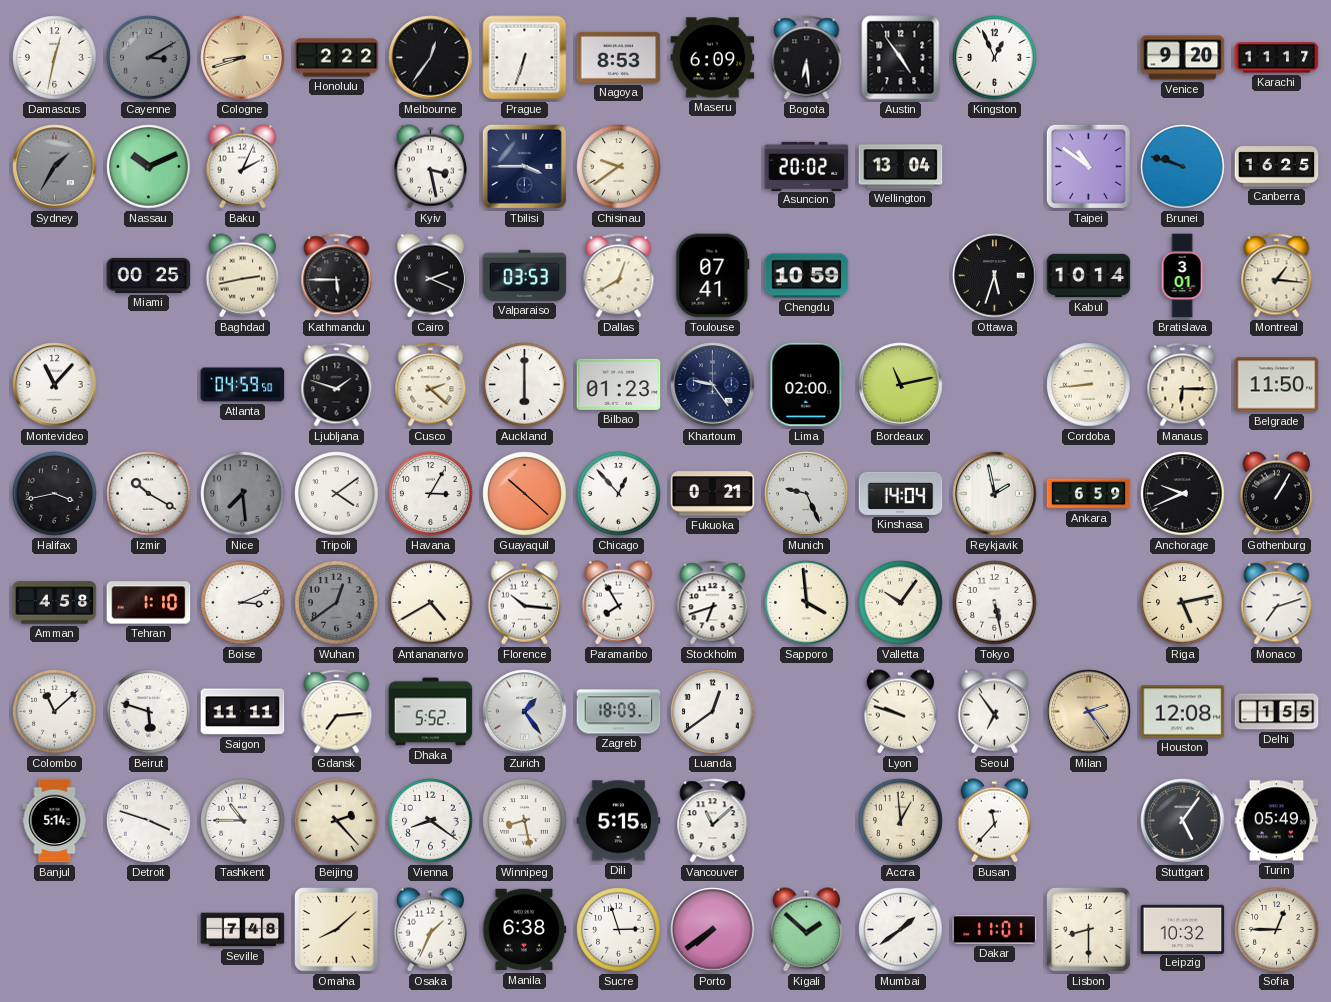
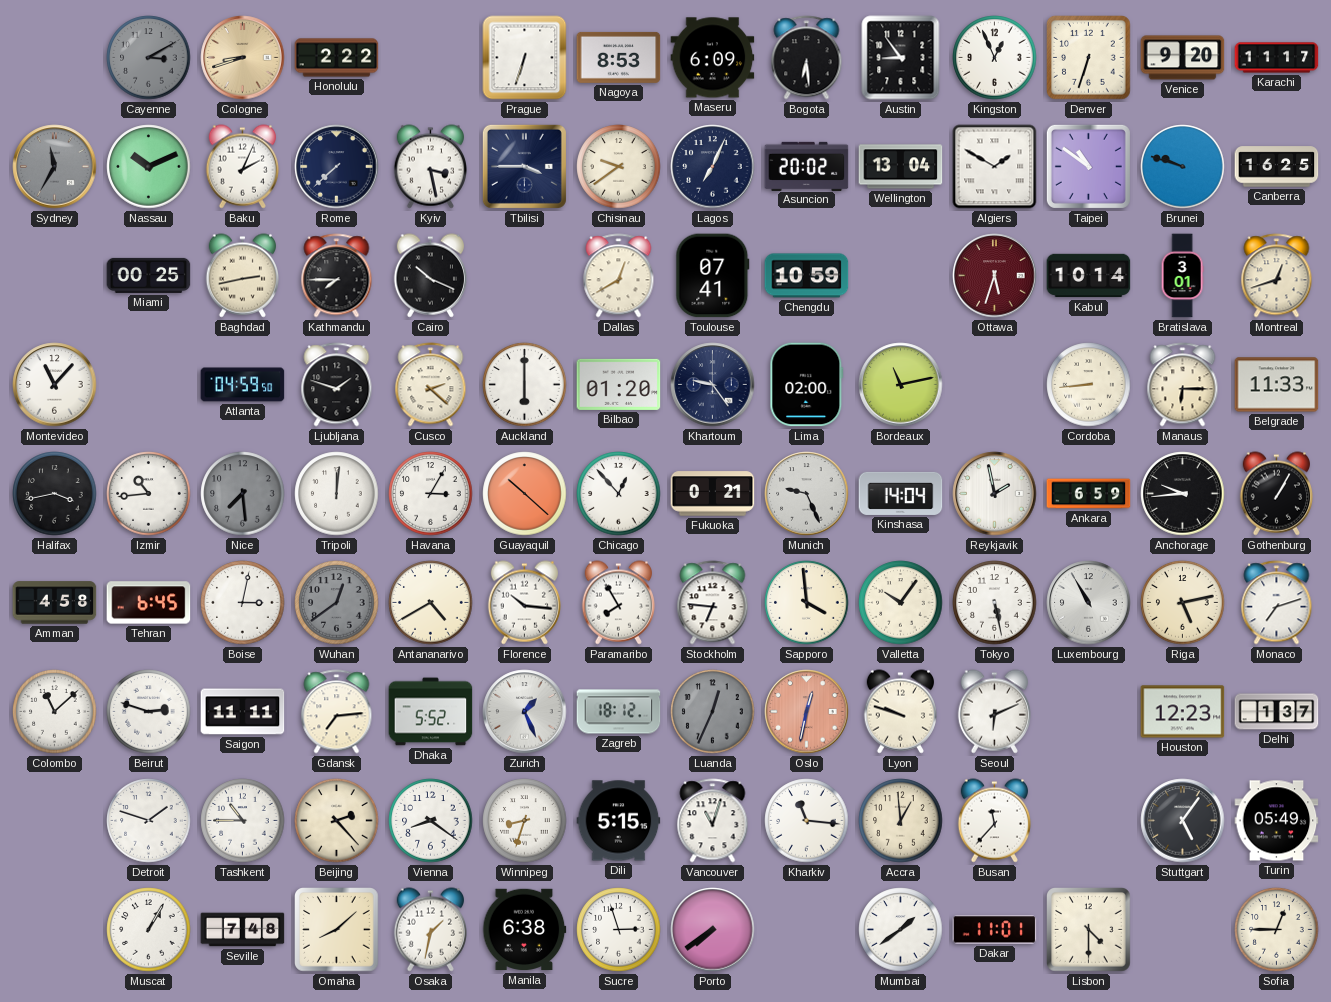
Damascus: 12:32 -> none
Melbourne: 12:36 -> none
Austin: 4:54 -> 8:54
Denver: none -> 6:33
Sydney: 1:35 -> 11:35
Rome: none -> 7:38
Lagos: none -> 7:04
Algiers: none -> 1:50
Kathmandu: 5:45 -> 7:45
Cairo: 2:19 -> 10:19
Valparaiso: 03:53 -> none
Ottawa dial: black -> burgundy
Montreal: 1:16 -> 12:42
Bilbao: 01:23 -> 01:20
Belgrade: 11:50 -> 11:33
Izmir: 10:20 -> 10:44
Tripoli: 4:09 -> 12:01
Anchorage: 9:41 -> 9:44
Tehran: 1:10 -> 6:45
Boise: 3:11 -> 3:02
Stockholm: 6:42 -> 6:46
Luxembourg: none -> 10:55
Beirut: 5:48 -> 2:48
Zurich: 1:24 -> 1:26
Zagreb: 18:09 -> 18:12
Luanda: 12:39 -> 12:34
Luanda dial: white -> grey
Oslo: none -> 12:32
Seoul: 6:54 -> 6:11
Milan: 2:24 -> none
Houston: 12:08 -> 12:23
Delhi: 1:55 -> 1:37
Banjul: 5:14 -> none
Detroit: 3:48 -> 1:48
Winnipeg: 8:28 -> 8:33
Vancouver: 11:08 -> 11:03
Kharkiv: none -> 11:16
Muscat: none -> 1:05
Osaka: 1:34 -> 1:32
Kigali: 1:52 -> none
Lisbon: 8:30 -> 4:30
Leipzig: 10:32 -> none
